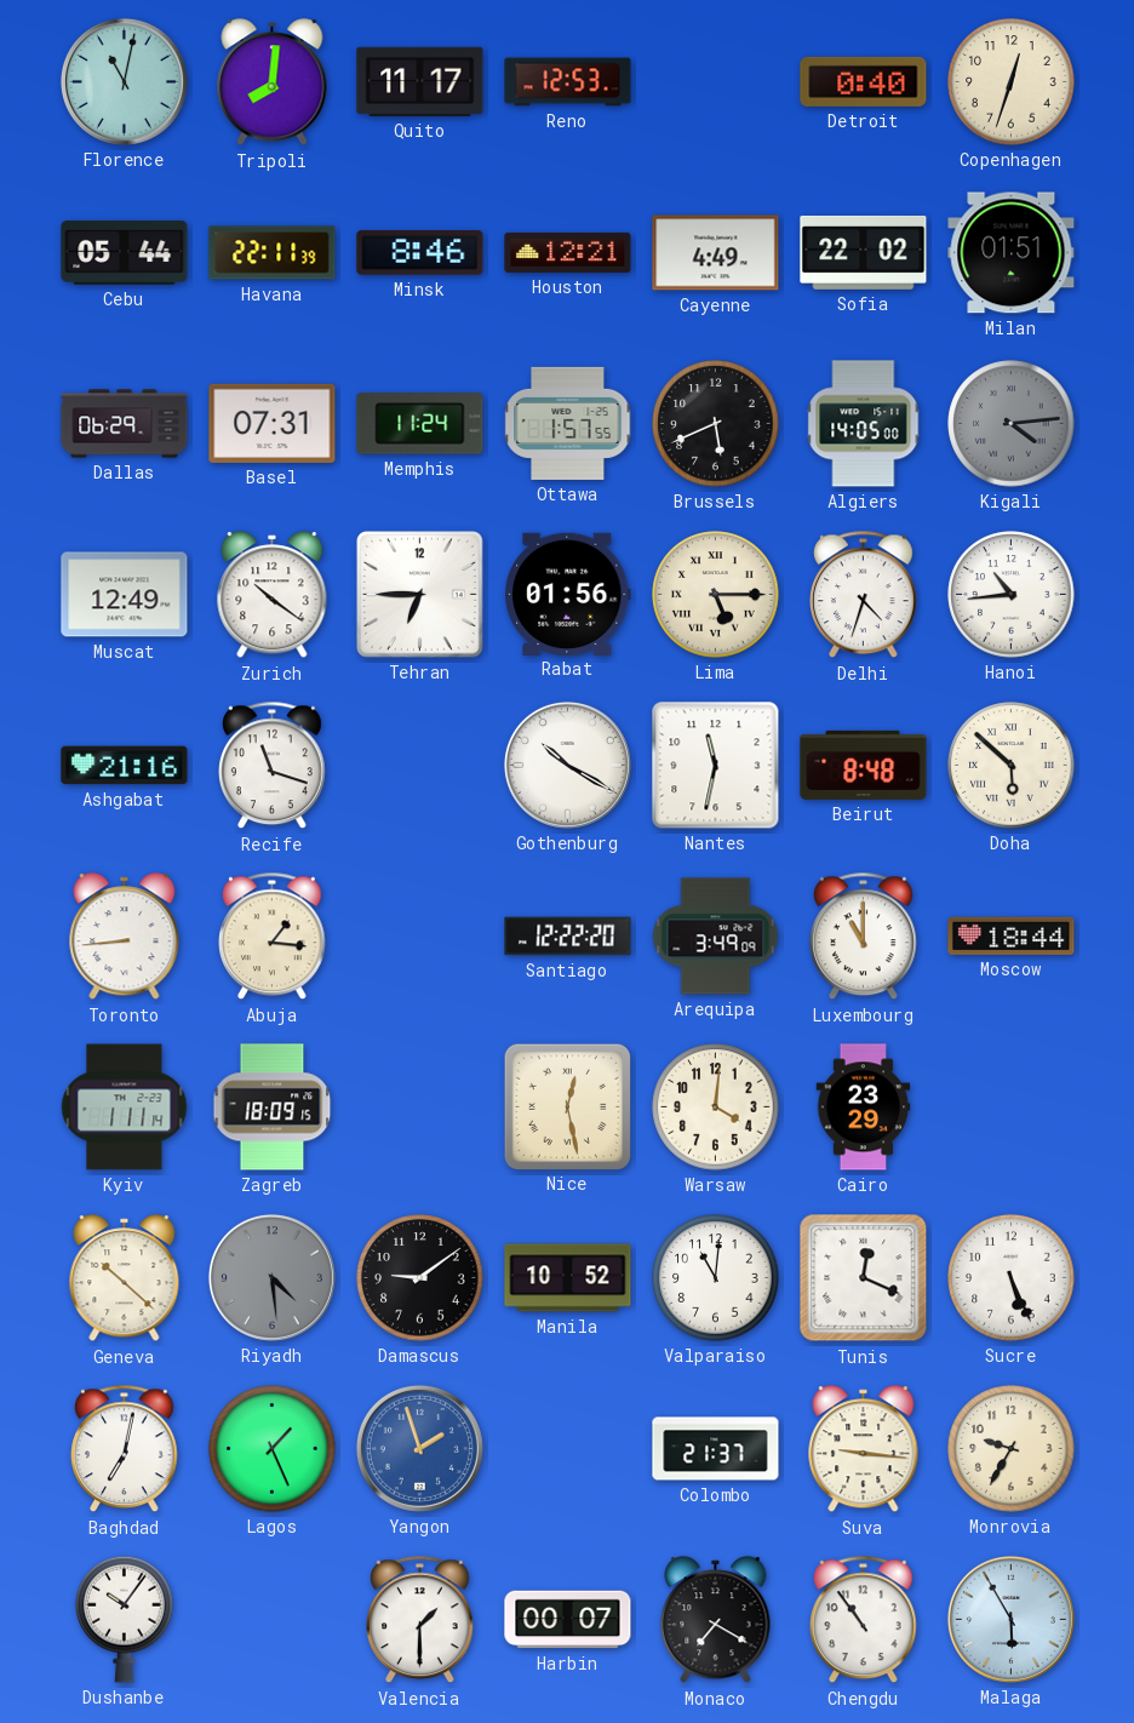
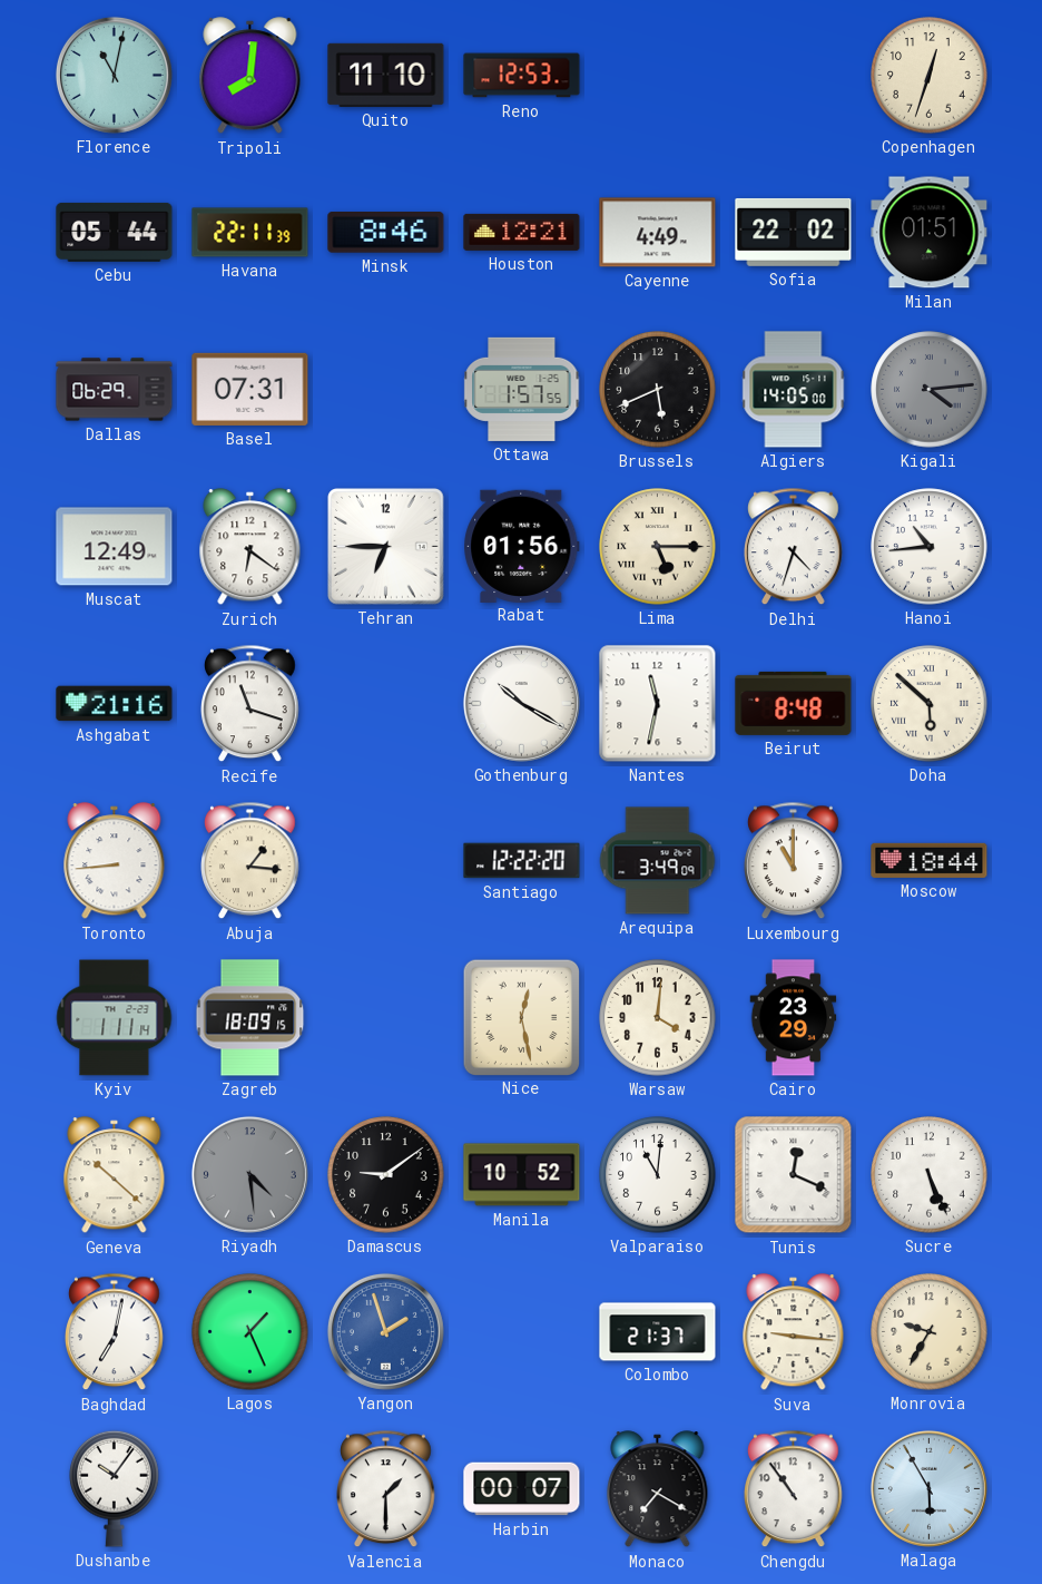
Quito: 11:17 -> 11:10
Detroit: 0:40 -> none
Memphis: 11:24 -> none
Zurich: 10:21 -> 6:21
